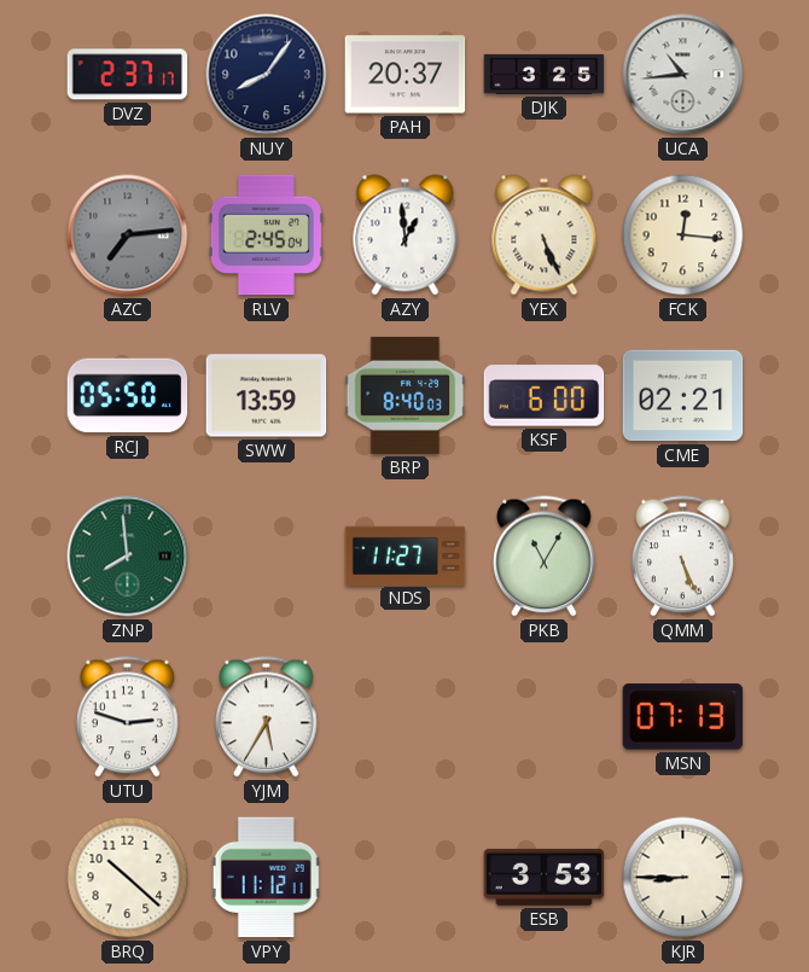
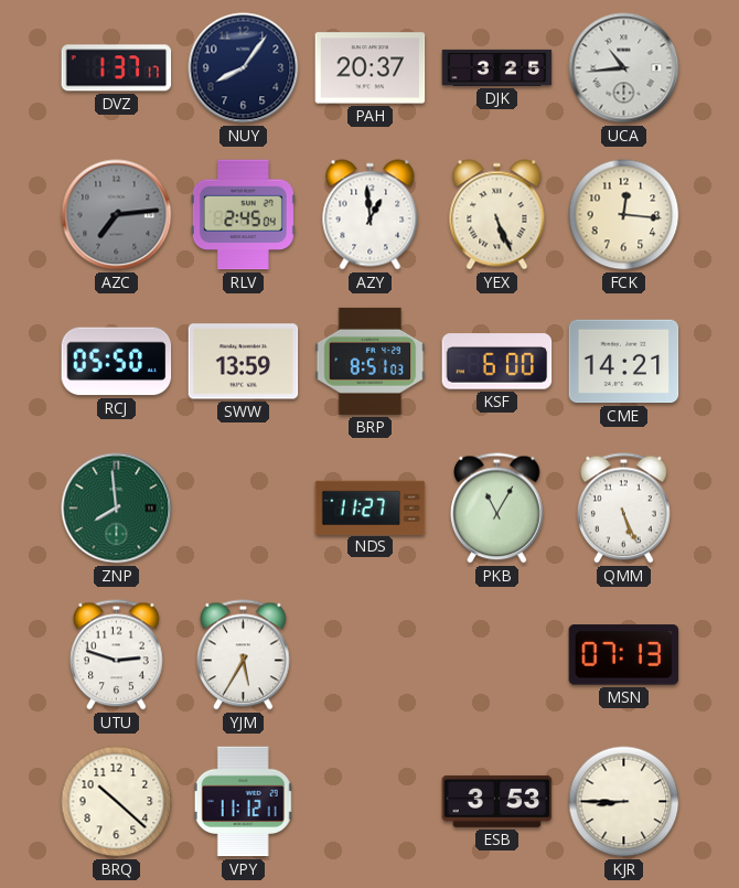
DVZ: 2:37 -> 1:37
BRP: 8:40 -> 8:51
CME: 02:21 -> 14:21
